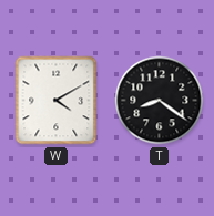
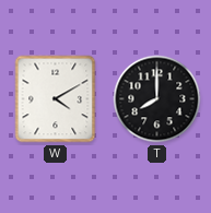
T: 8:21 -> 8:00
